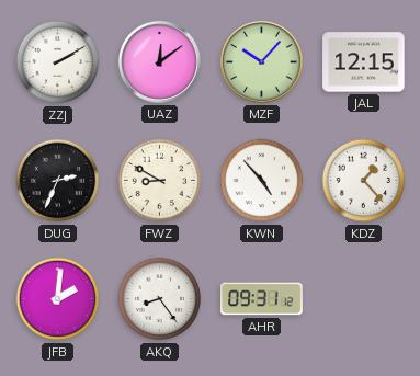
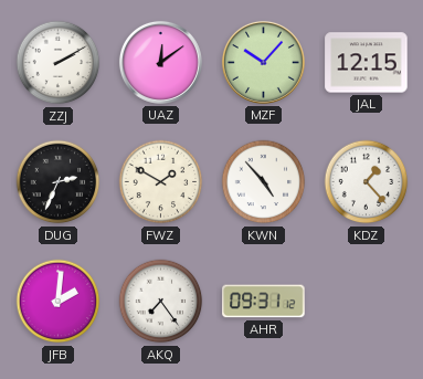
FWZ: 8:50 -> 1:50
AKQ: 8:24 -> 7:24
